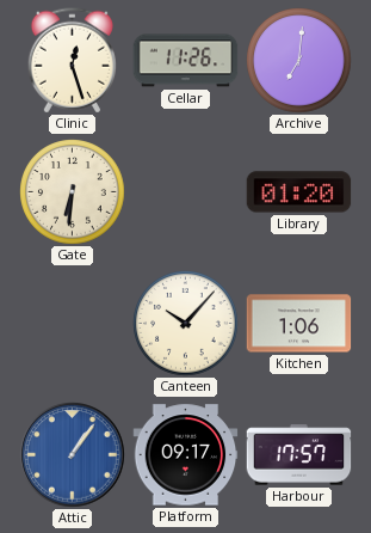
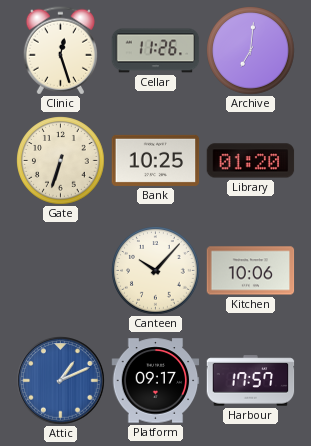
Gate: 6:31 -> 6:33
Bank: none -> 10:25
Kitchen: 1:06 -> 10:06
Attic: 1:06 -> 1:11
